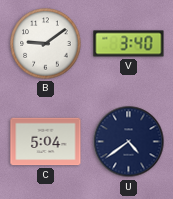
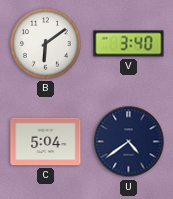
B: 9:09 -> 6:09
